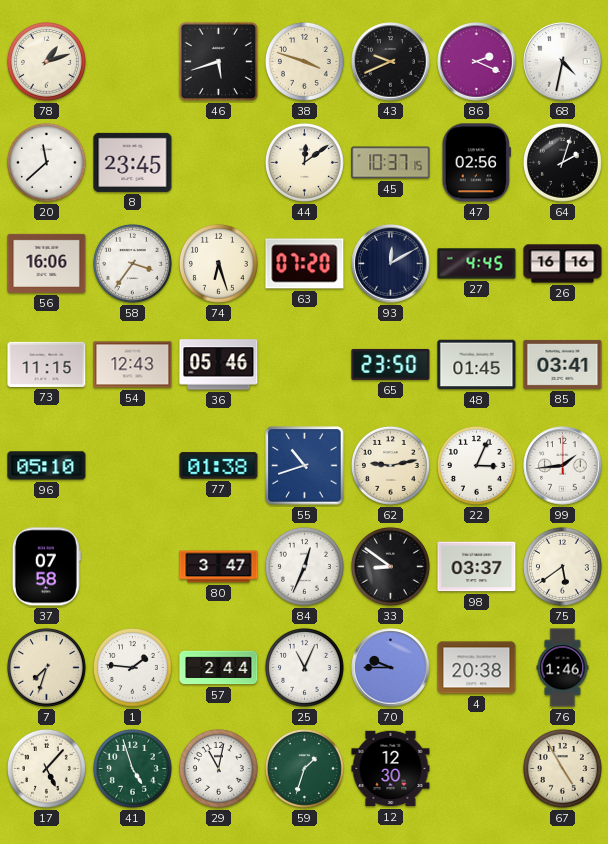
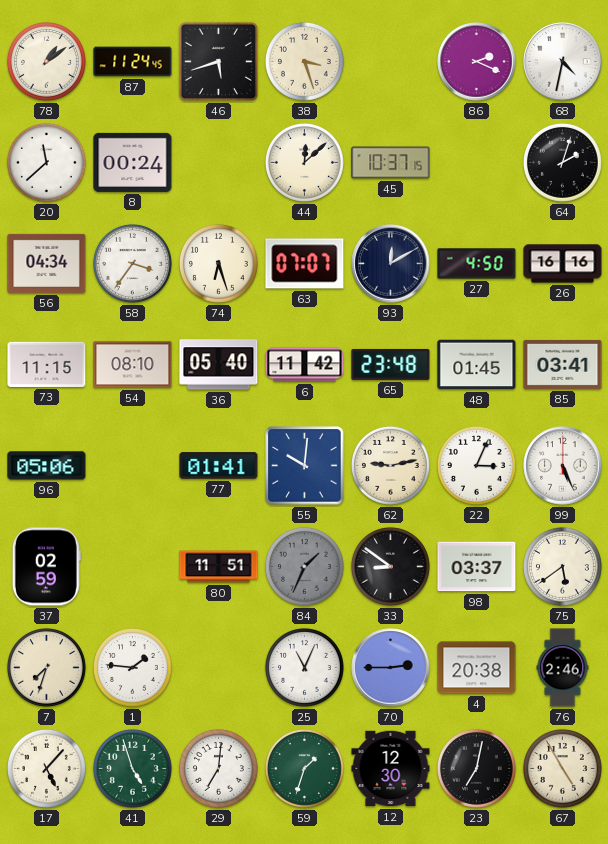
78: 1:12 -> 1:09
87: none -> 11:24
38: 3:48 -> 3:27
43: 9:41 -> none
8: 23:45 -> 00:24
44: 12:09 -> 12:08
47: 02:56 -> none
56: 16:06 -> 04:34
63: 07:20 -> 07:07
27: 4:45 -> 4:50
54: 12:43 -> 08:10
36: 05:46 -> 05:40
6: none -> 11:42
65: 23:50 -> 23:48
96: 05:10 -> 05:06
77: 01:38 -> 01:41
55: 10:42 -> 10:01
99: 1:44 -> 5:26
37: 07:58 -> 02:59
80: 3:47 -> 11:51
84: 12:34 -> 1:34
84 dial: white -> grey
57: 2:44 -> none
70: 9:45 -> 2:45
76: 1:46 -> 2:46
29: 11:02 -> 7:01
23: none -> 7:02
